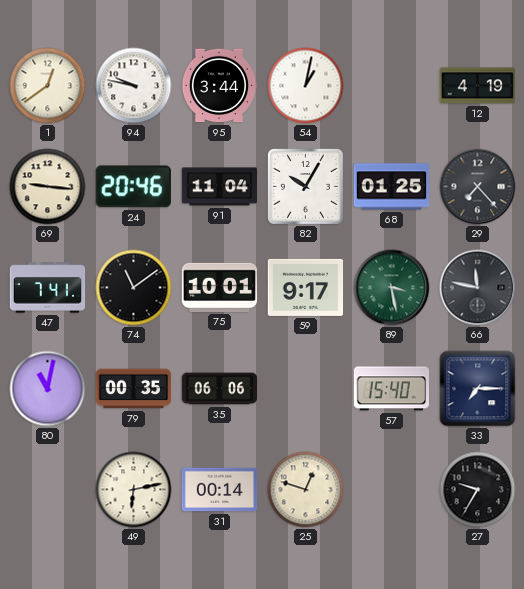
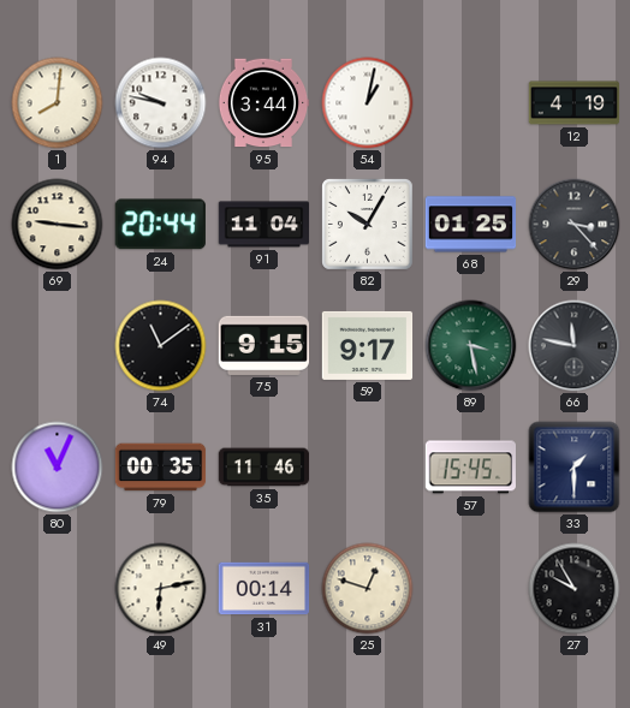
1: 12:39 -> 8:01
24: 20:46 -> 20:44
29: 7:23 -> 3:23
47: 7:41 -> none
75: 10:01 -> 9:15
80: 11:02 -> 11:04
35: 06:06 -> 11:46
57: 15:40 -> 15:45
33: 7:15 -> 1:30
27: 9:35 -> 9:55
